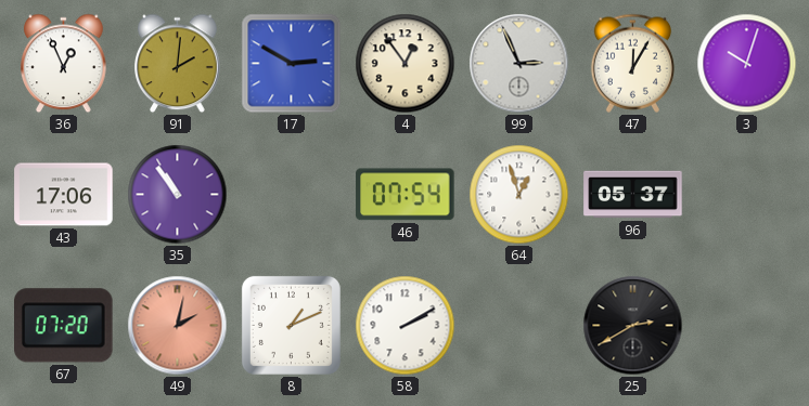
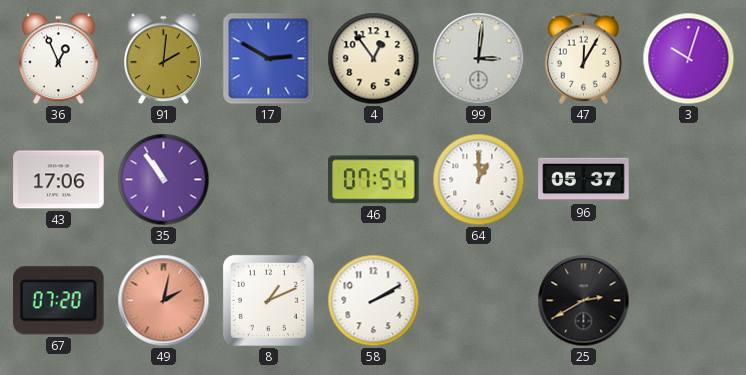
99: 2:56 -> 3:01
64: 12:57 -> 1:00
